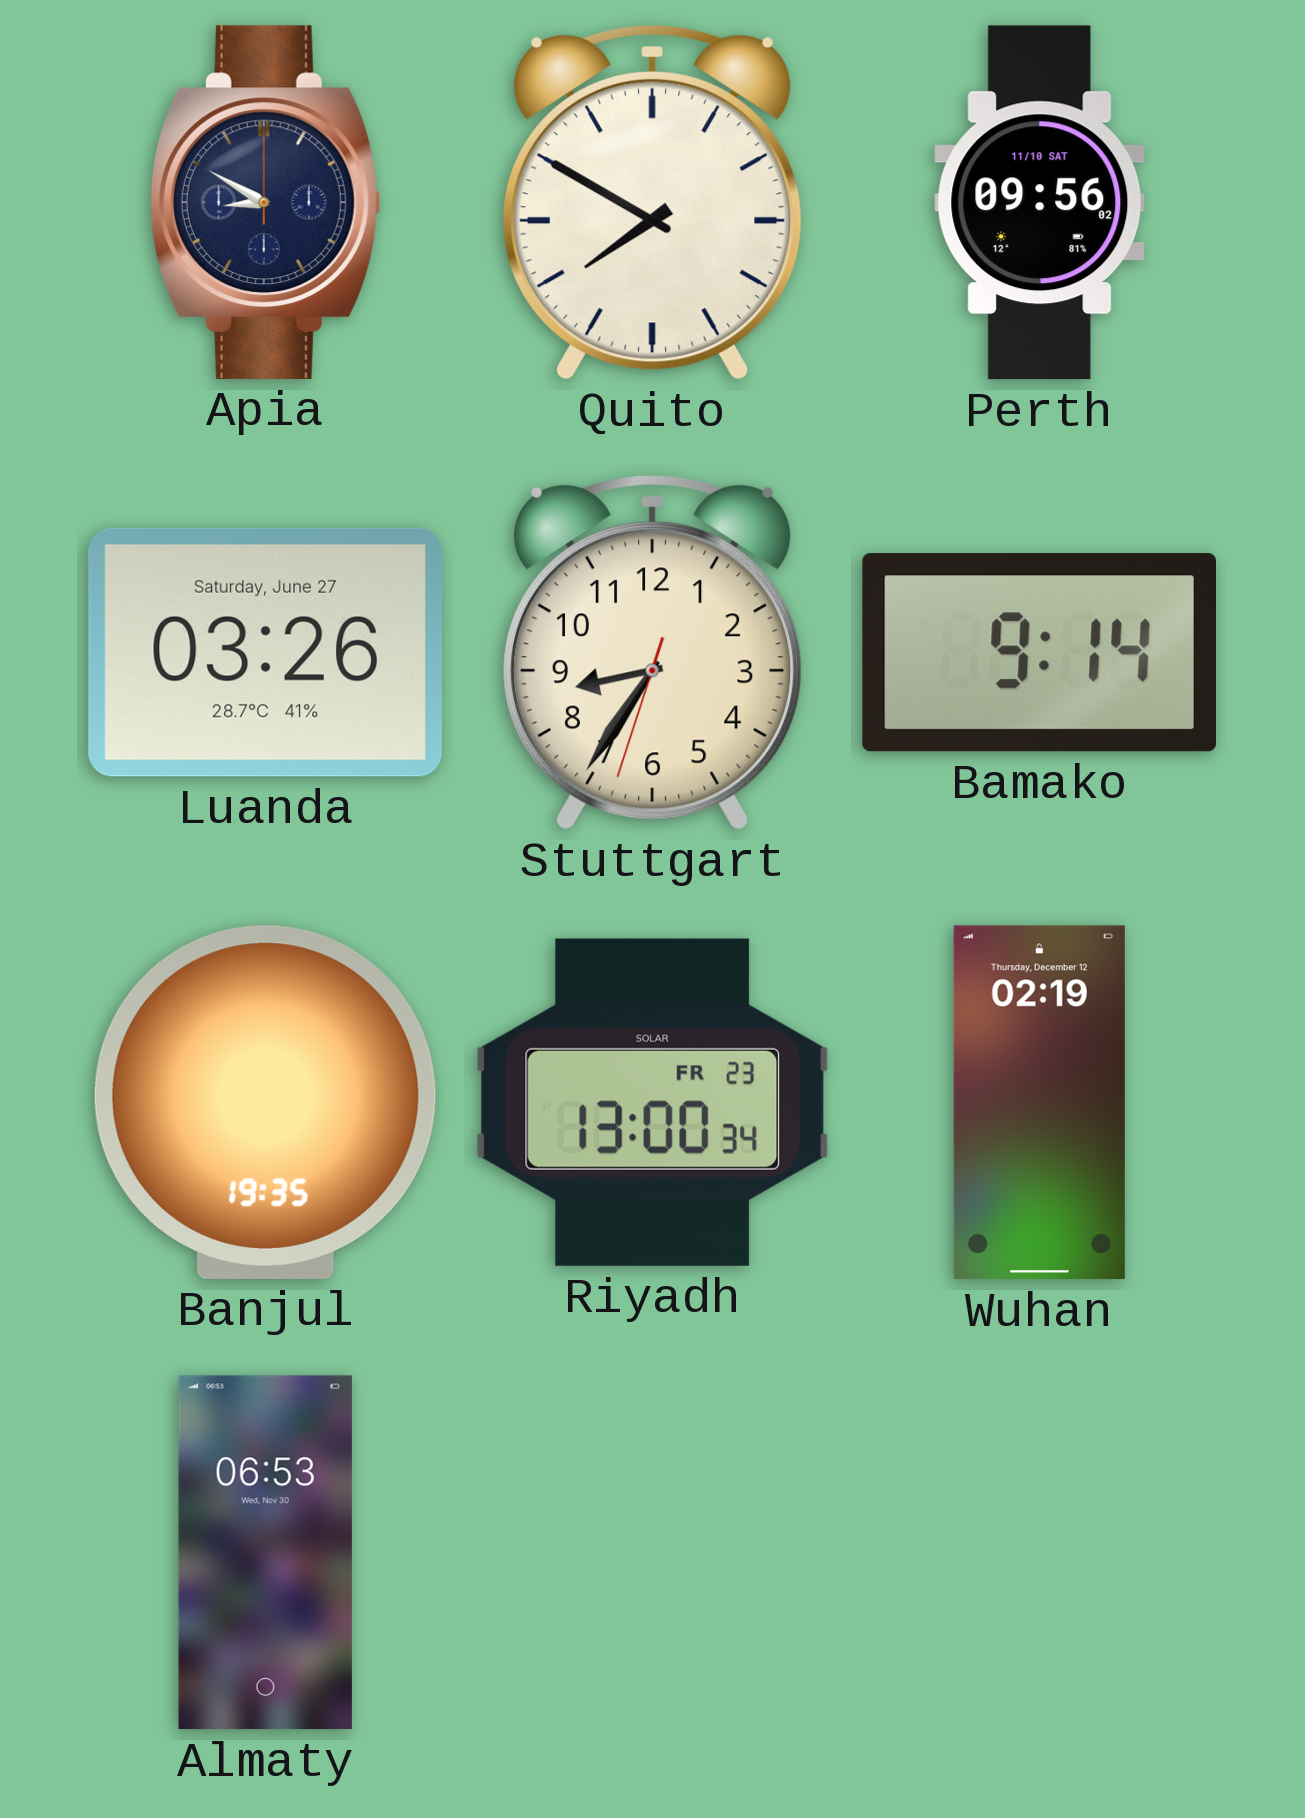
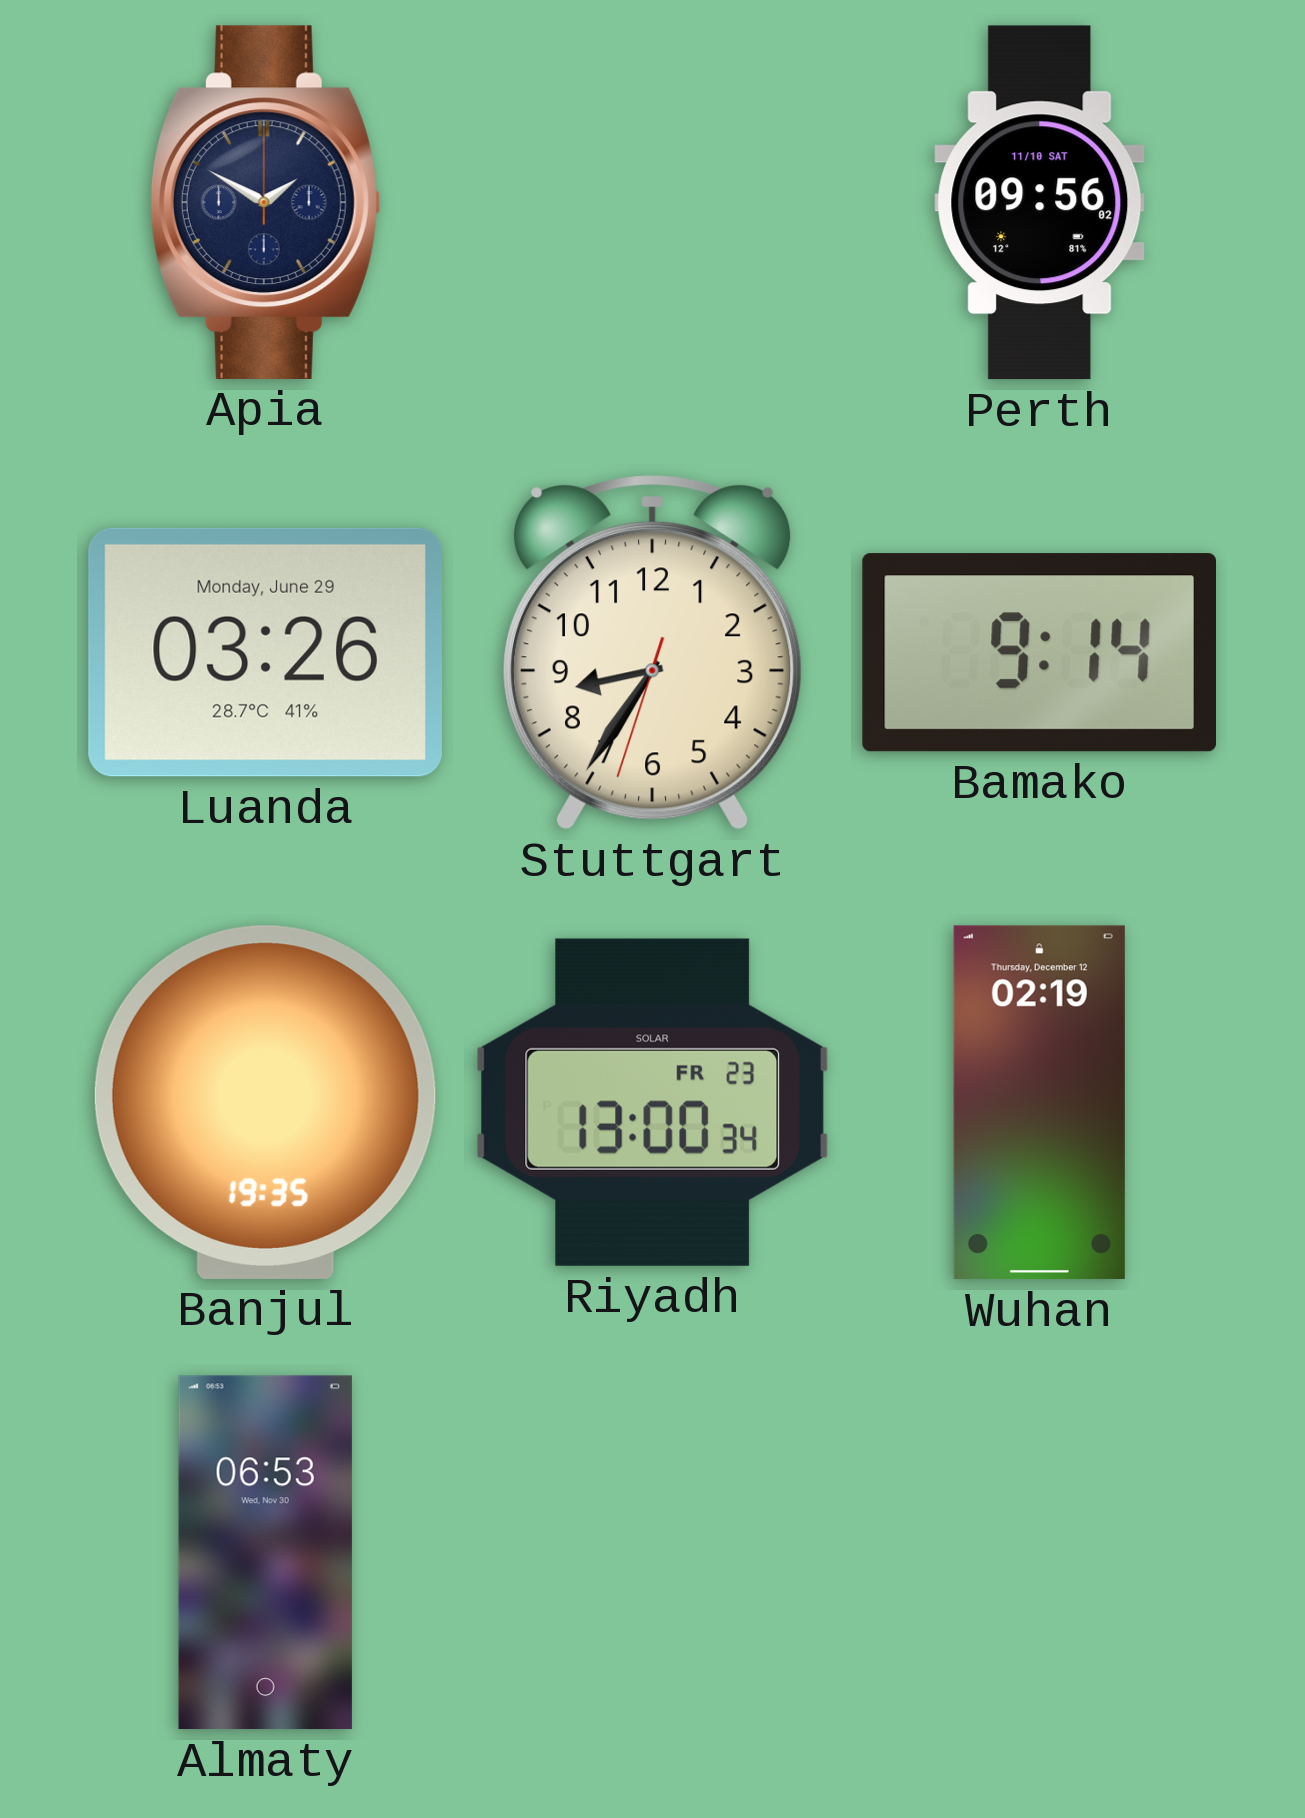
Apia: 8:50 -> 1:50
Quito: 7:50 -> none
Luanda date: Saturday, June 27 -> Monday, June 29
